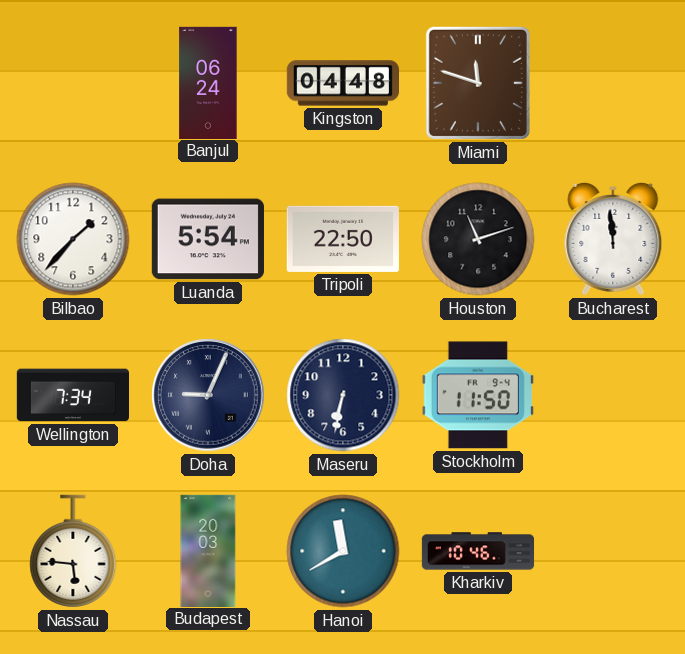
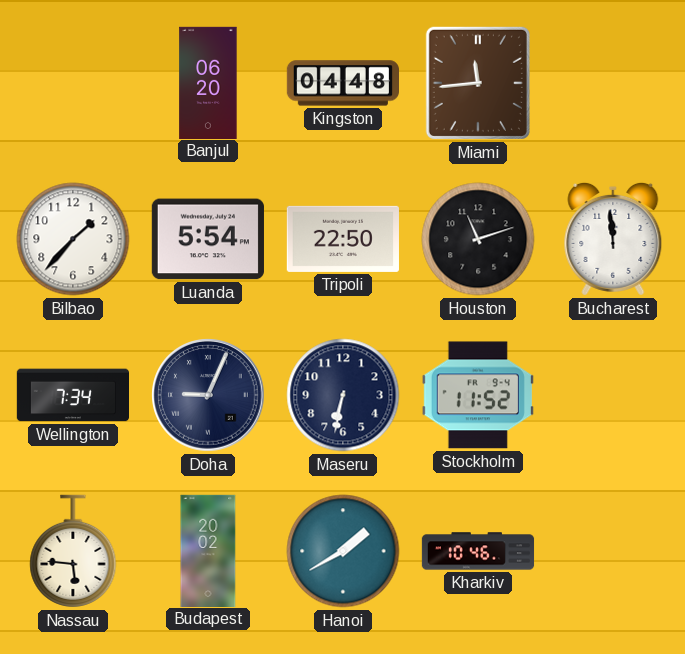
Banjul: 06:24 -> 06:20
Miami: 11:48 -> 11:44
Stockholm: 11:50 -> 11:52
Budapest: 20:03 -> 20:02
Hanoi: 11:40 -> 1:40
